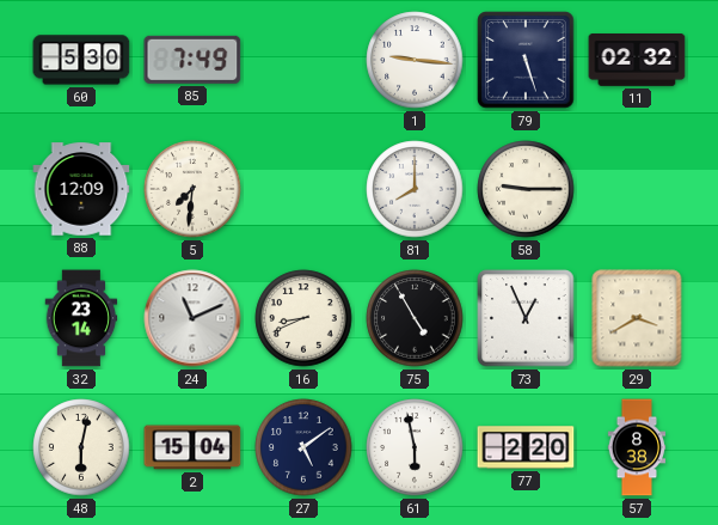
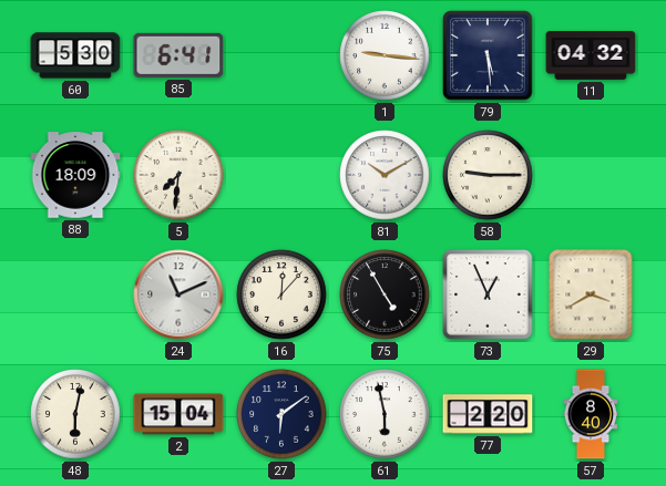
85: 7:49 -> 6:41
79: 5:27 -> 5:29
11: 02:32 -> 04:32
88: 12:09 -> 18:09
81: 8:00 -> 10:10
32: 23:14 -> none
16: 8:41 -> 12:07
27: 5:09 -> 6:09
57: 8:38 -> 8:40
